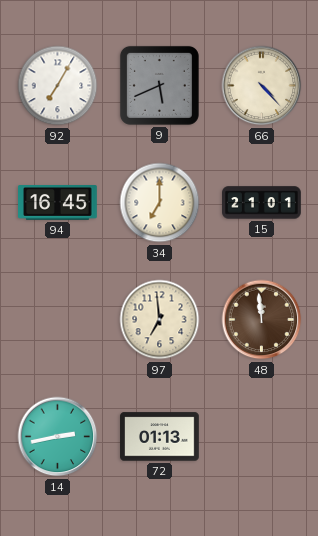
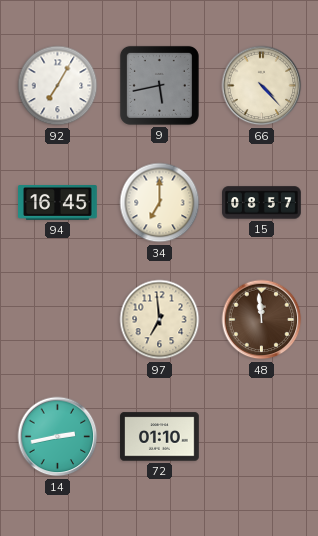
9: 5:41 -> 5:43
15: 21:01 -> 08:57
72: 01:13 -> 01:10
